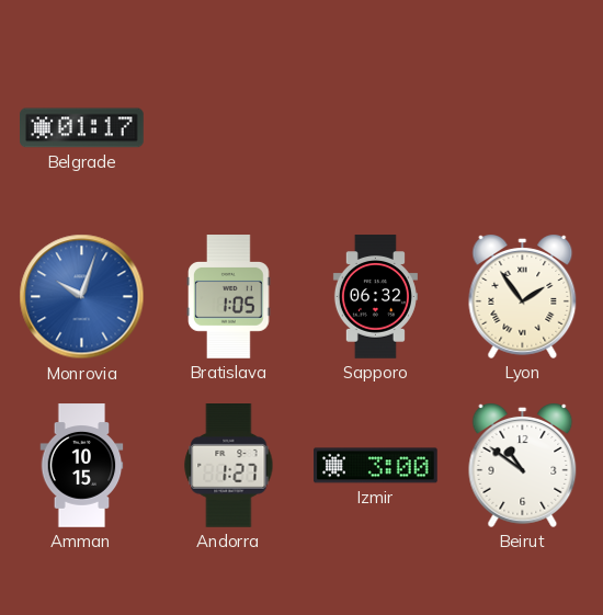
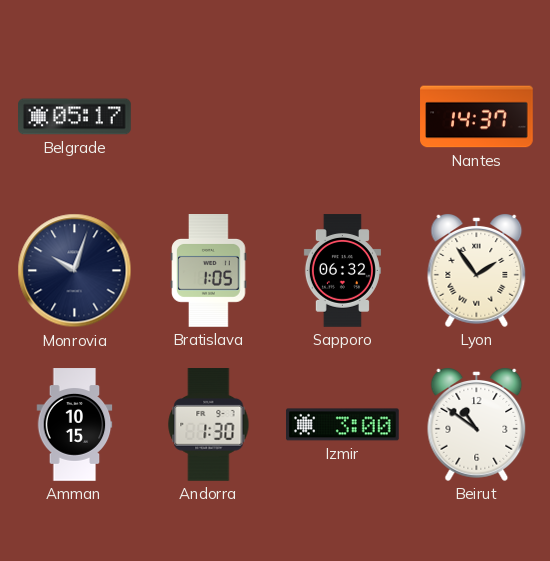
Belgrade: 01:17 -> 05:17
Nantes: none -> 14:37
Monrovia dial: blue -> navy
Andorra: 1:27 -> 1:30
